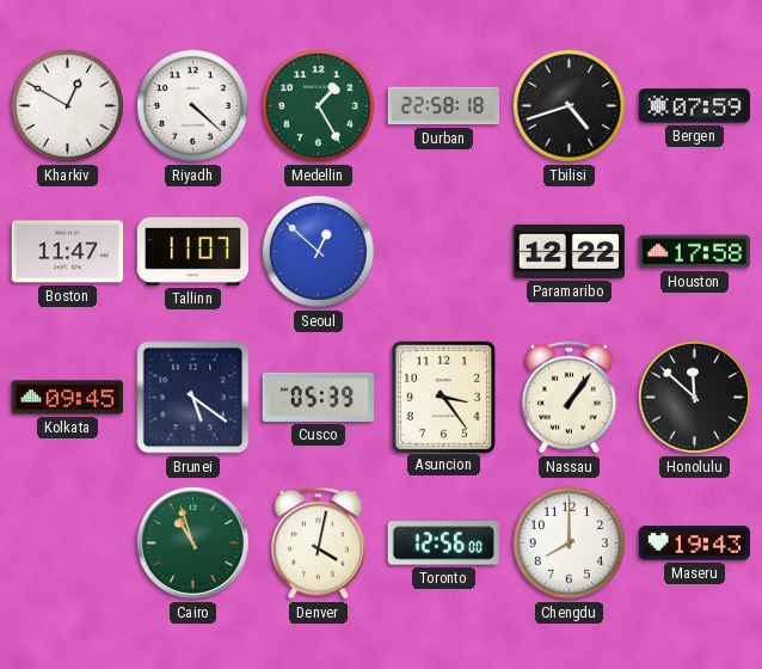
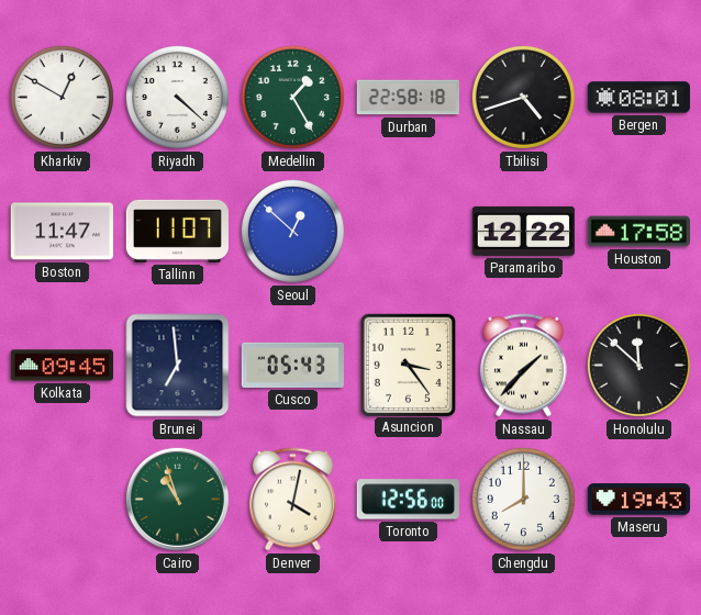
Bergen: 07:59 -> 08:01
Brunei: 5:21 -> 6:59
Cusco: 05:39 -> 05:43
Nassau: 1:06 -> 1:37
